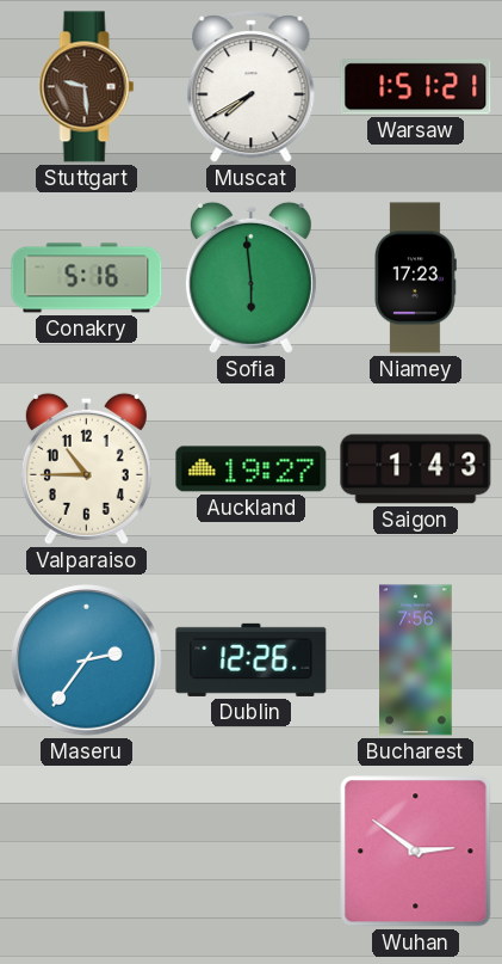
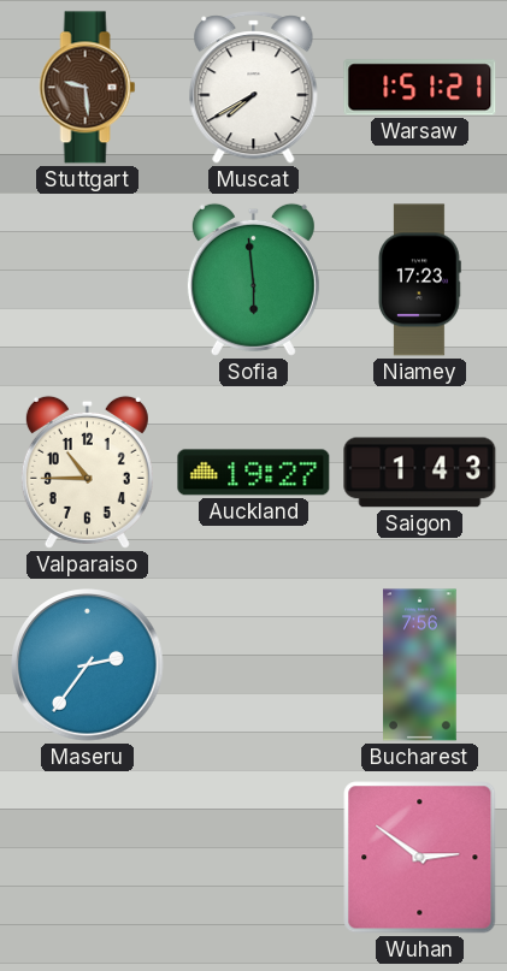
Conakry: 5:16 -> none
Dublin: 12:26 -> none
